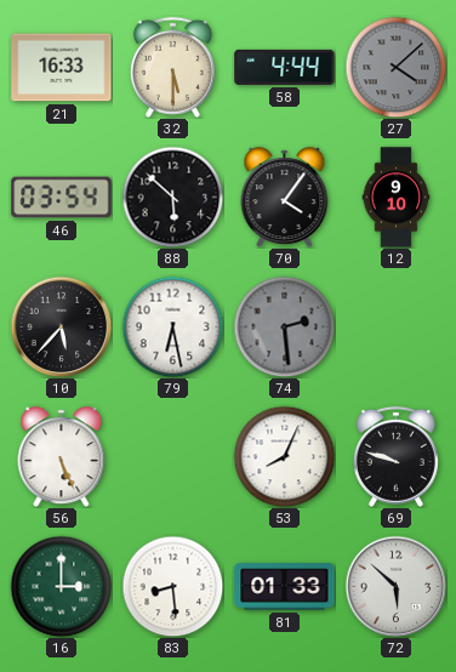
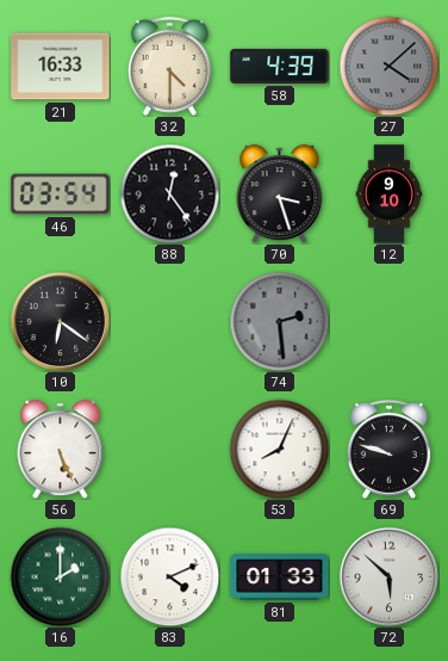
32: 5:30 -> 4:30
58: 4:44 -> 4:39
88: 5:52 -> 12:24
70: 4:06 -> 3:27
10: 5:37 -> 6:21
79: 6:28 -> none
16: 3:00 -> 2:00
83: 8:29 -> 4:11
